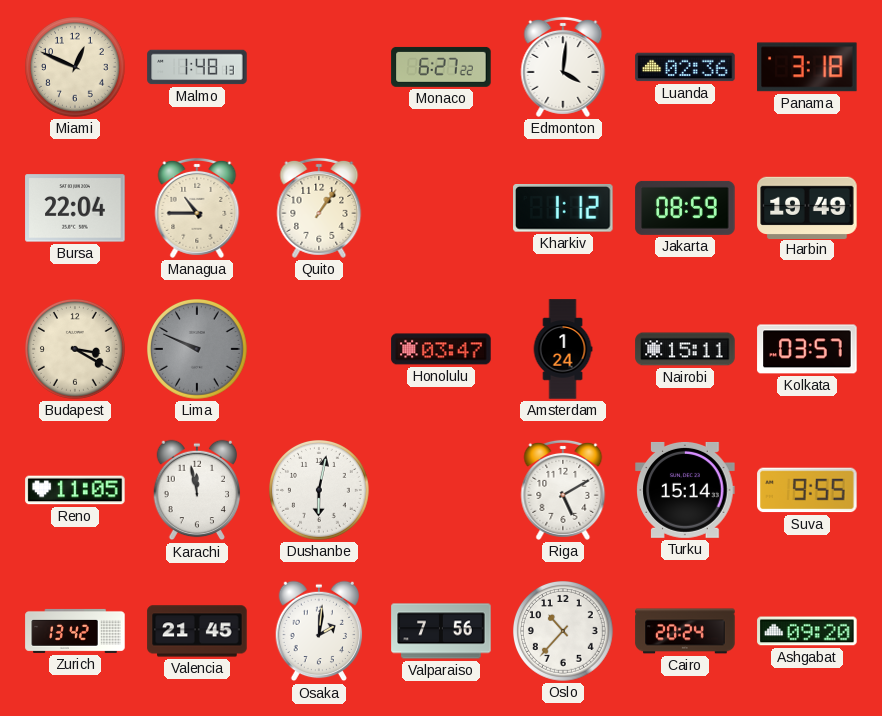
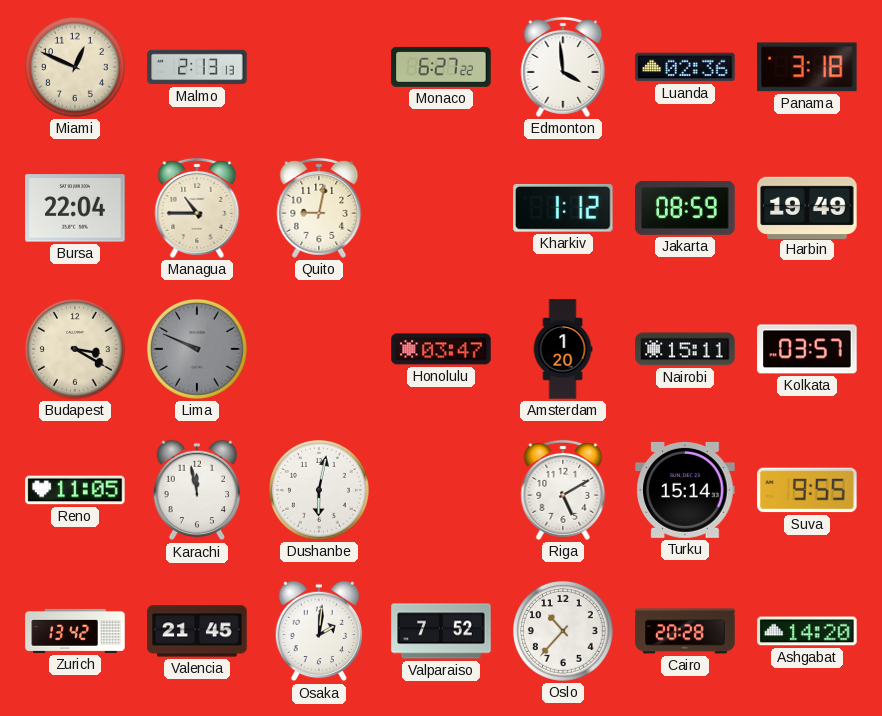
Malmo: 1:48 -> 2:13
Edmonton: 4:01 -> 3:59
Quito: 1:06 -> 9:02
Amsterdam: 1:24 -> 1:20
Valparaiso: 7:56 -> 7:52
Cairo: 20:24 -> 20:28
Ashgabat: 09:20 -> 14:20
